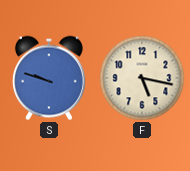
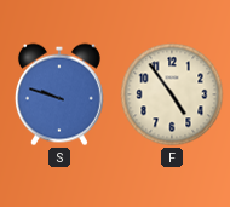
F: 5:17 -> 4:54
